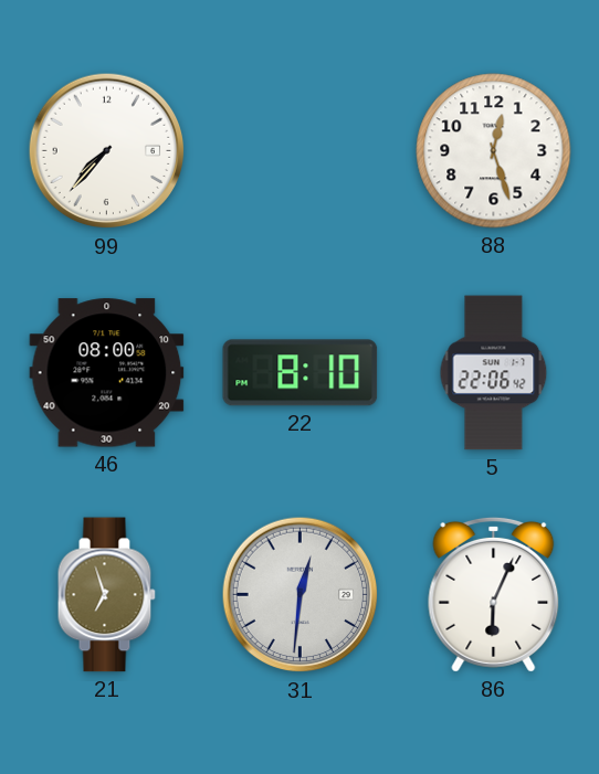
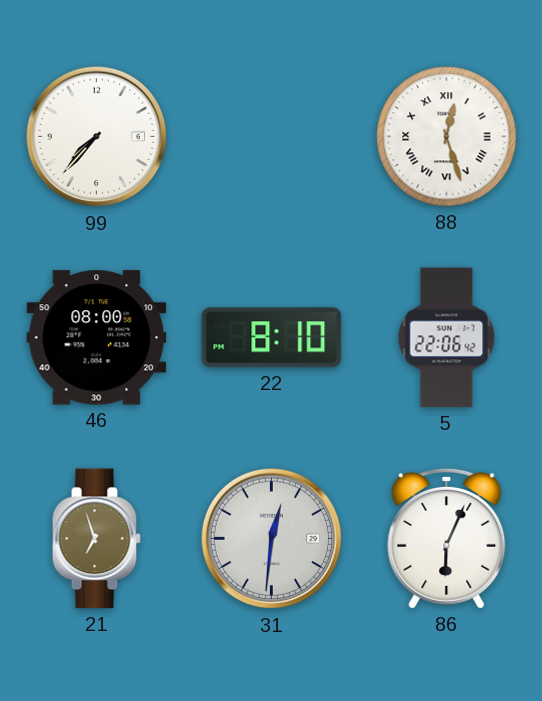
88 numerals: Arabic -> Roman
